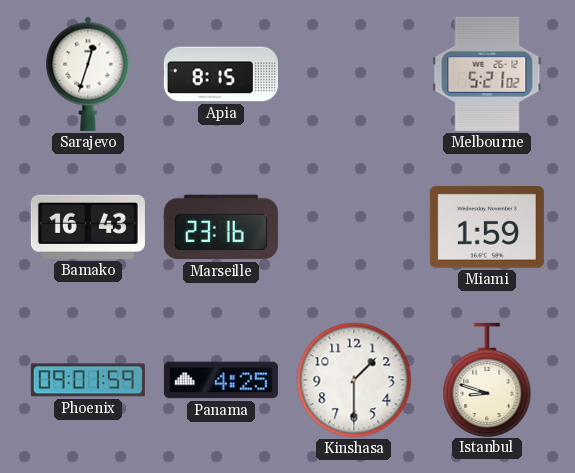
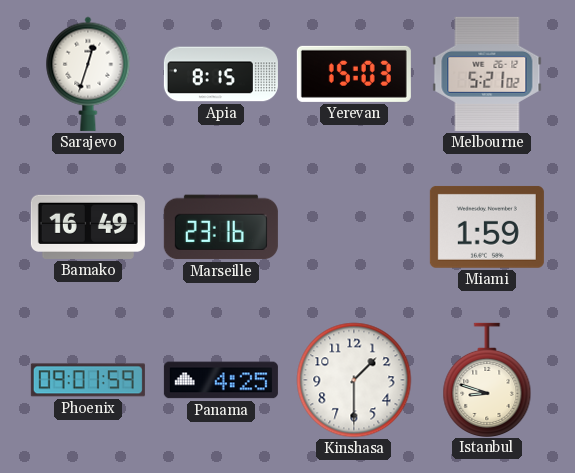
Yerevan: none -> 15:03
Bamako: 16:43 -> 16:49
